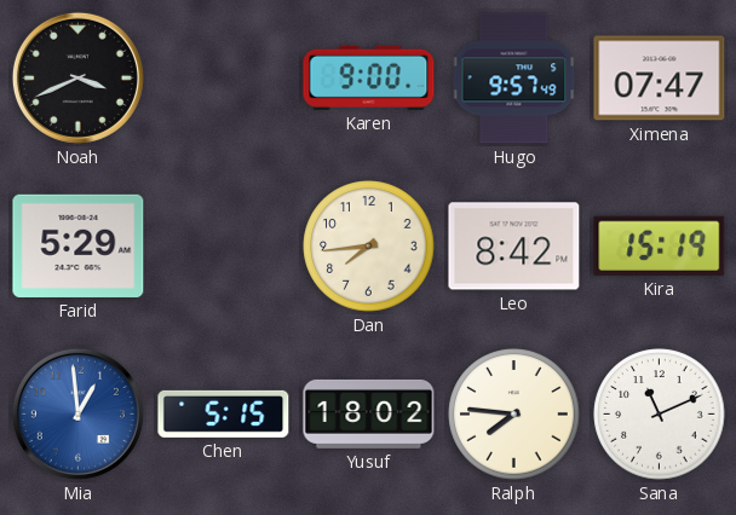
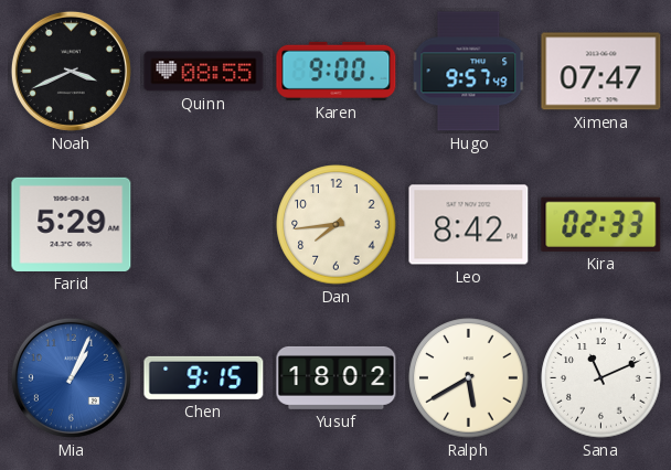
Quinn: none -> 08:55
Kira: 15:19 -> 02:33
Mia: 12:59 -> 1:04
Chen: 5:15 -> 9:15
Ralph: 7:46 -> 5:40
